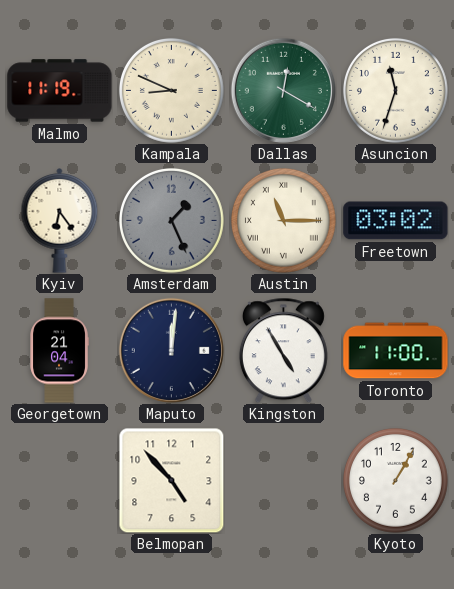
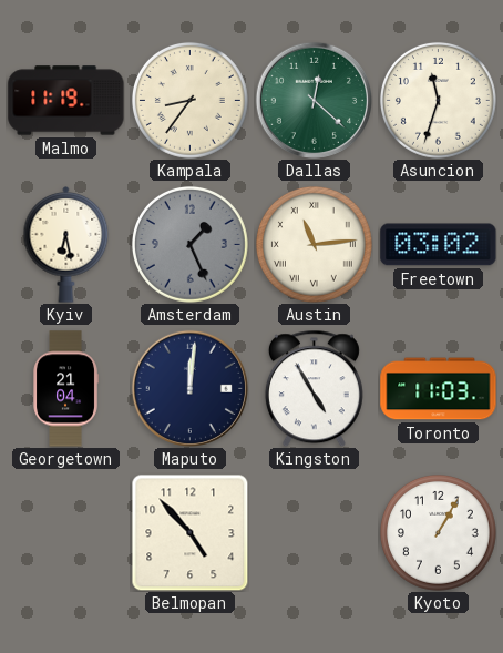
Kampala: 8:49 -> 8:36
Dallas: 12:20 -> 12:22
Kyiv: 6:24 -> 6:28
Austin: 11:15 -> 11:14
Toronto: 11:00 -> 11:03
